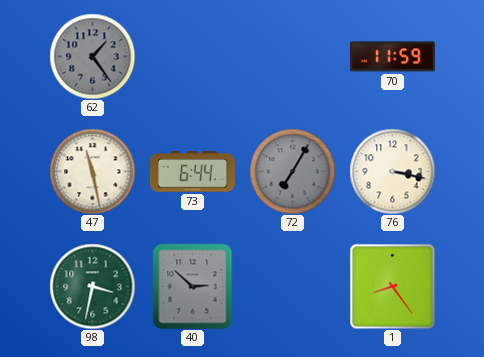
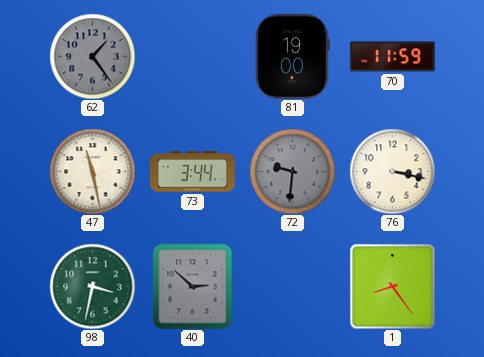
81: none -> 19:00
73: 6:44 -> 3:44
72: 7:05 -> 9:31
